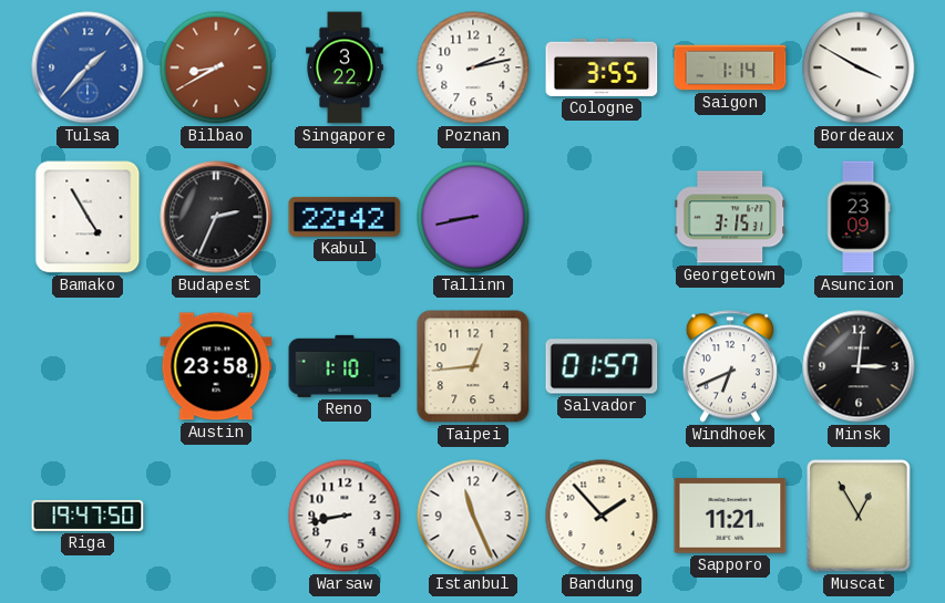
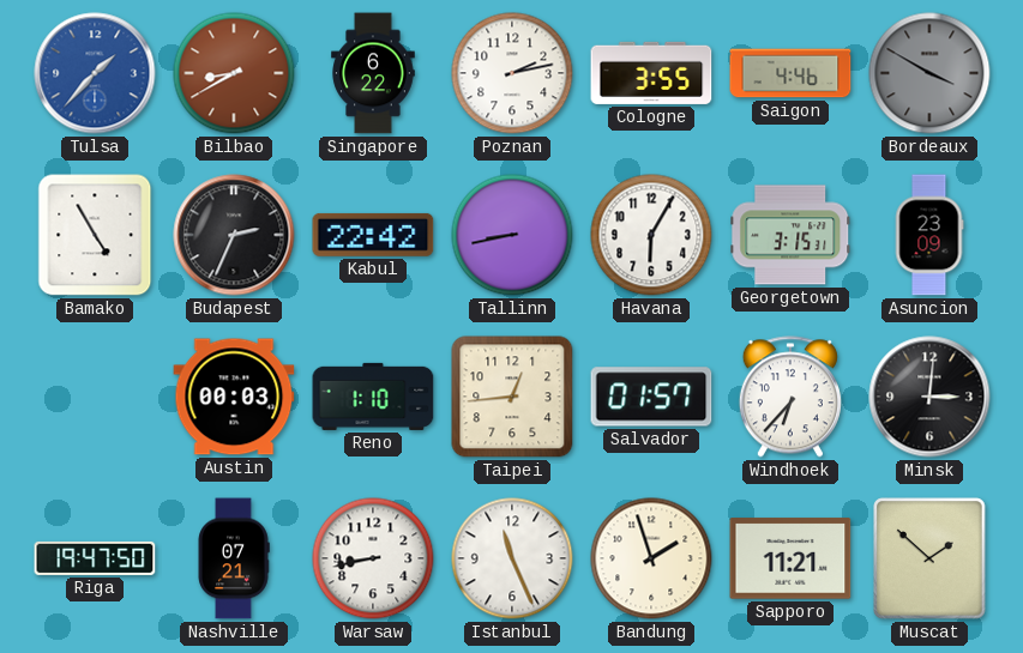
Singapore: 3:22 -> 6:22
Saigon: 1:14 -> 4:46
Bordeaux dial: white -> grey
Havana: none -> 6:05
Austin: 23:58 -> 00:03
Windhoek: 6:41 -> 6:37
Nashville: none -> 07:21
Bandung: 1:53 -> 1:57
Muscat: 12:55 -> 1:52
